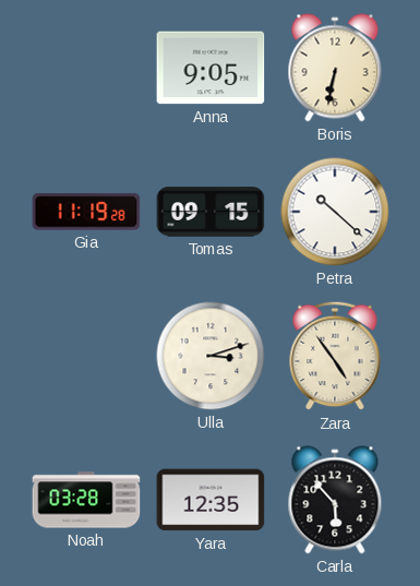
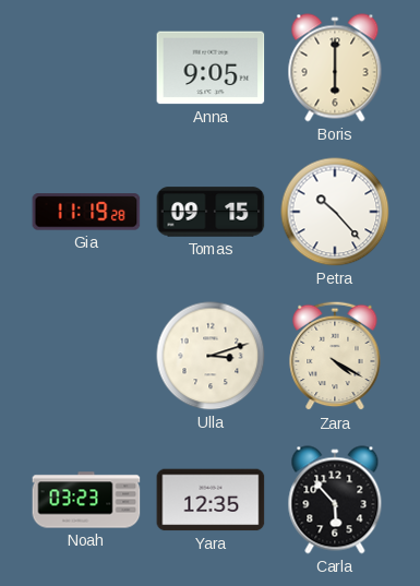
Boris: 6:32 -> 6:00
Petra: 10:22 -> 10:23
Zara: 4:54 -> 4:20
Noah: 03:28 -> 03:23
